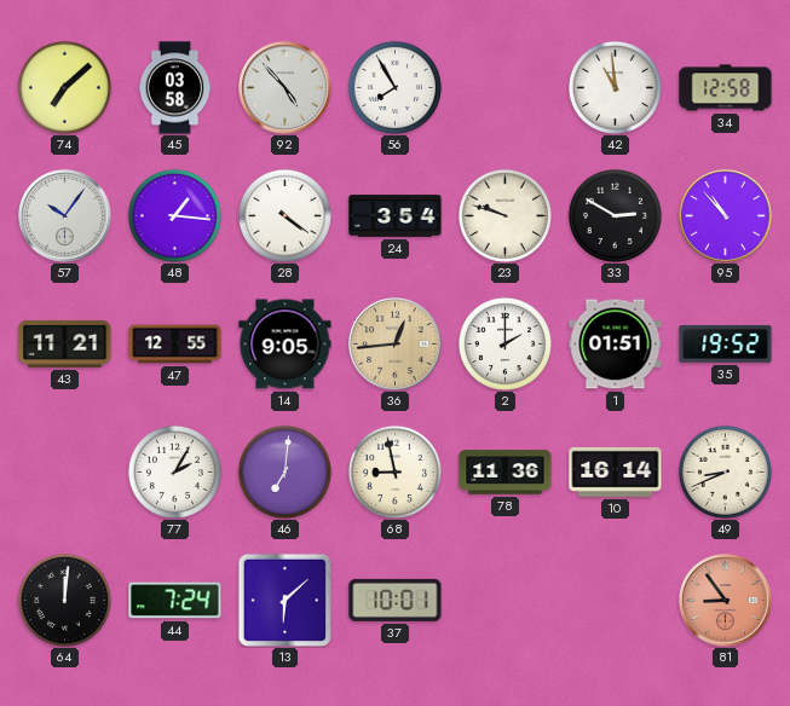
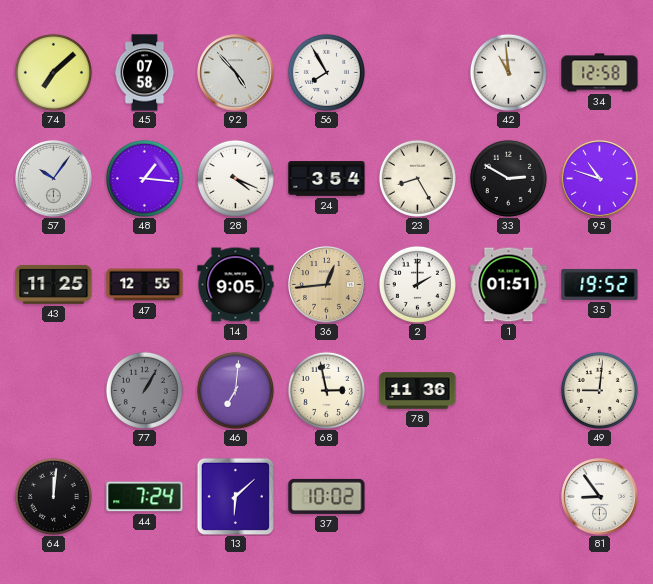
45: 03:58 -> 07:58
28: 4:21 -> 4:19
23: 9:48 -> 8:25
95: 10:53 -> 10:48
43: 11:21 -> 11:25
77: 2:05 -> 1:05
77 dial: white -> grey
68: 8:58 -> 2:58
10: 16:14 -> none
49: 8:41 -> 9:01
37: 10:01 -> 10:02
81 dial: salmon -> white
